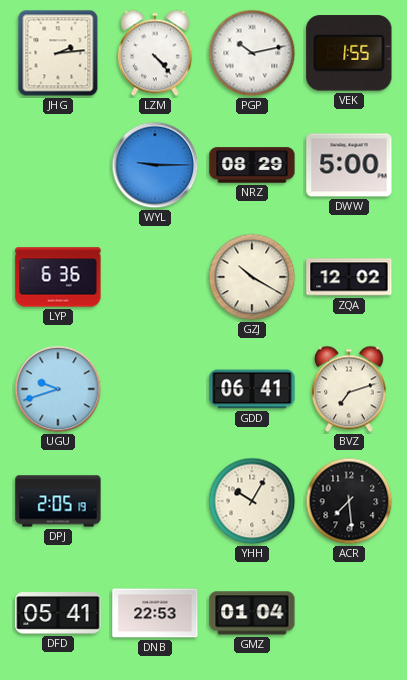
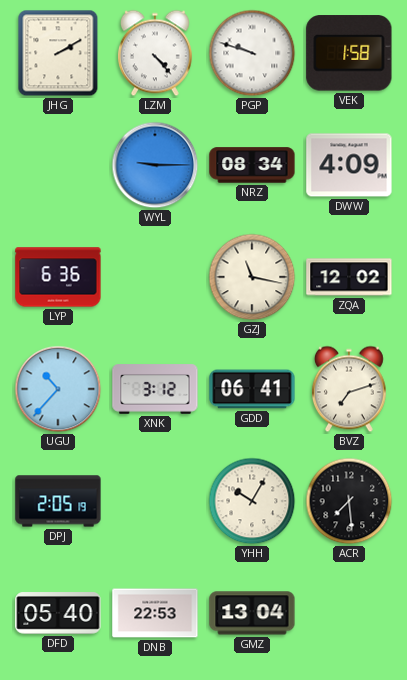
JHG: 2:14 -> 2:10
PGP: 10:13 -> 9:48
VEK: 1:55 -> 1:58
NRZ: 08:29 -> 08:34
DWW: 5:00 -> 4:09
GZJ: 10:20 -> 11:17
UGU: 9:42 -> 10:37
XNK: none -> 3:12
DFD: 05:41 -> 05:40
GMZ: 01:04 -> 13:04
